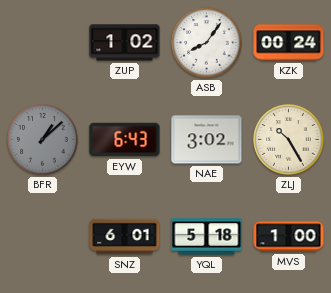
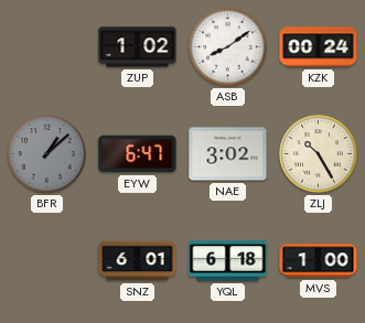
ASB: 8:06 -> 8:09
EYW: 6:43 -> 6:47
YQL: 5:18 -> 6:18
